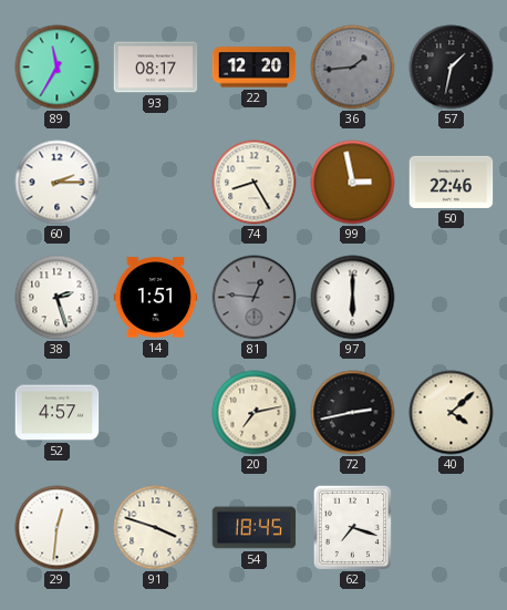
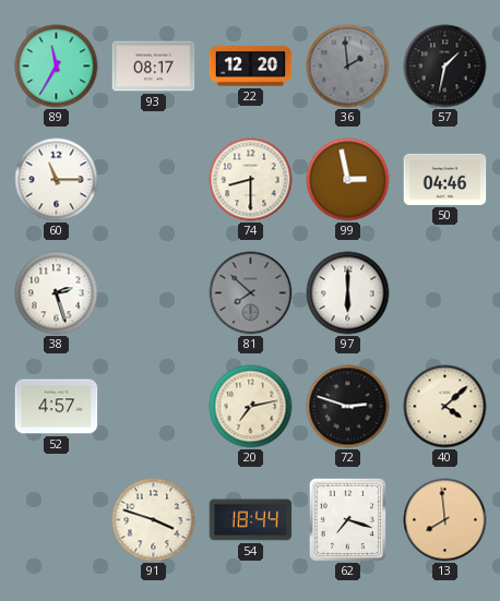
36: 1:44 -> 1:59
60: 2:15 -> 11:15
74: 8:25 -> 8:30
50: 22:46 -> 04:46
14: 1:51 -> none
81: 12:46 -> 7:52
72: 2:43 -> 2:48
29: 12:31 -> none
54: 18:45 -> 18:44
13: none -> 7:59
